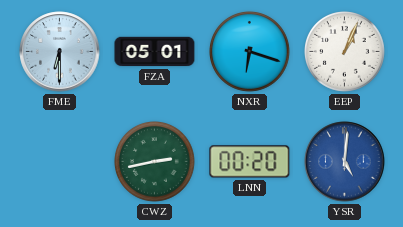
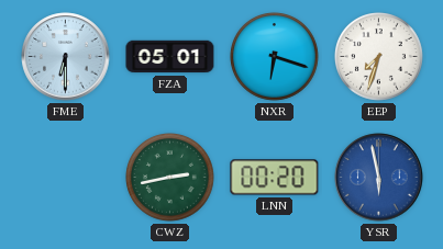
EEP: 1:04 -> 7:33
YSR: 5:01 -> 5:58
